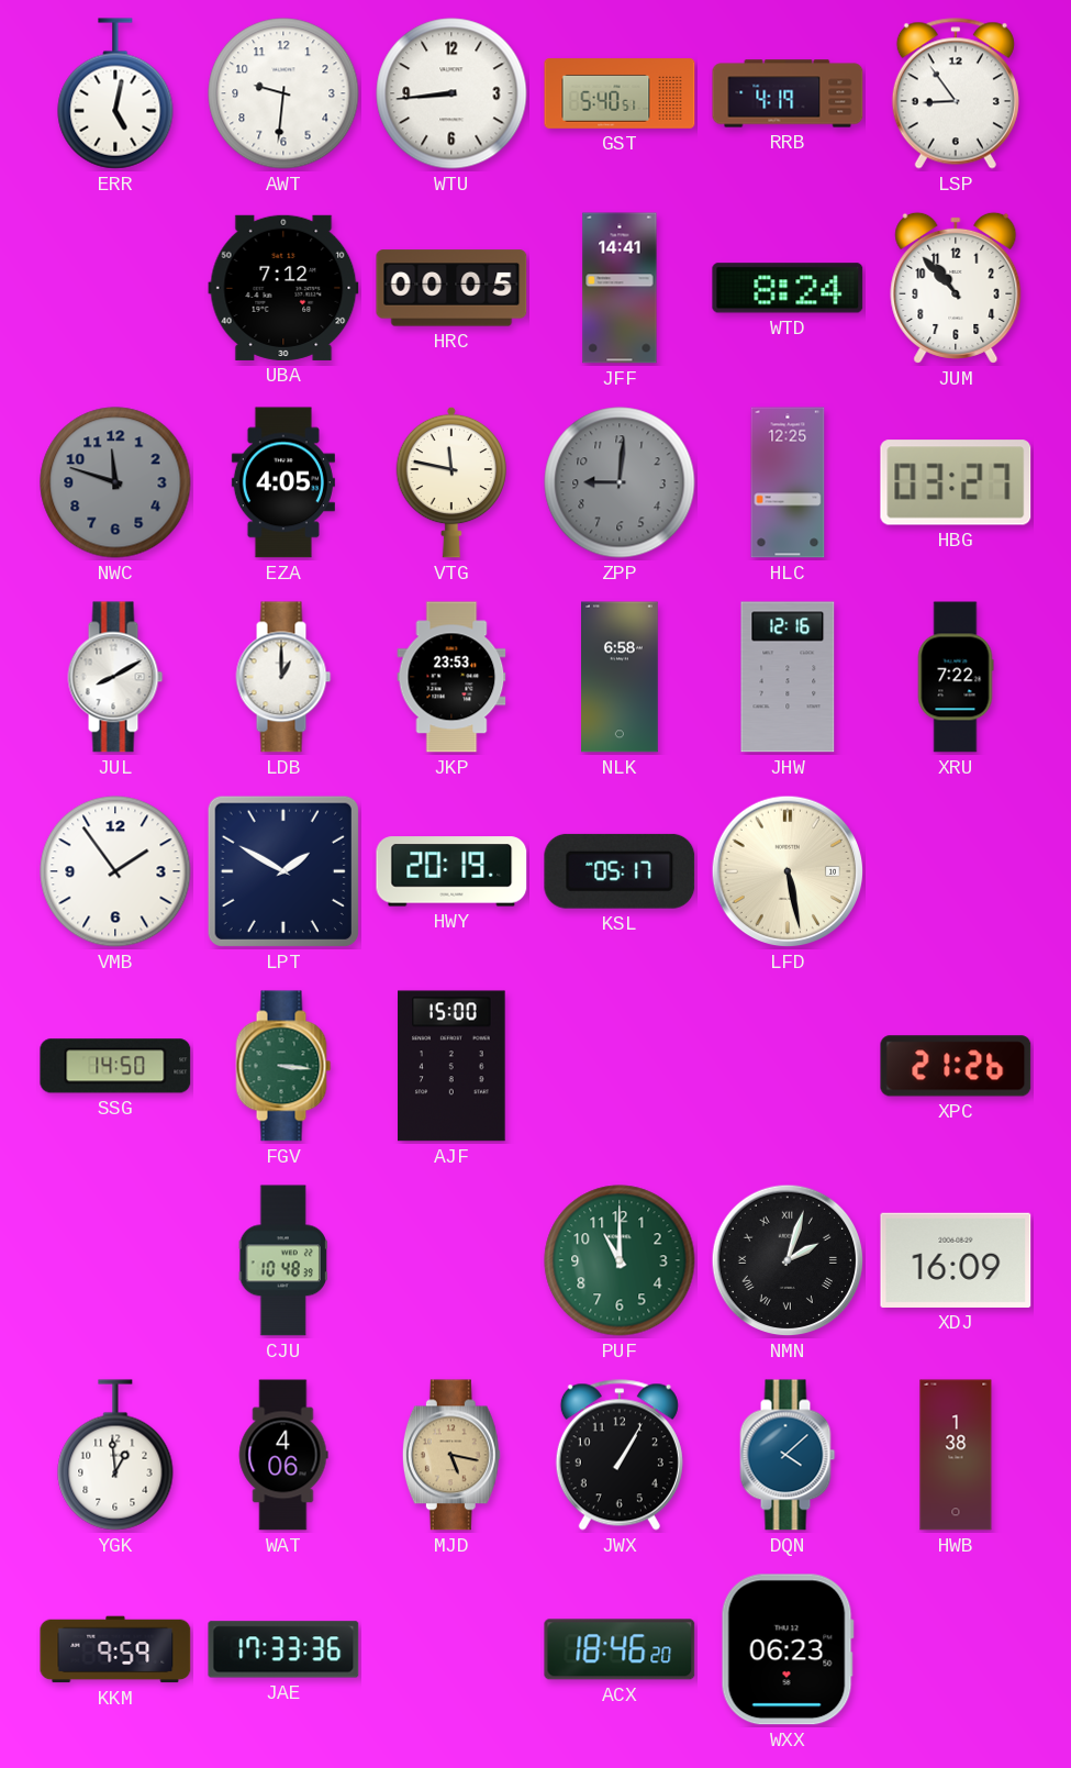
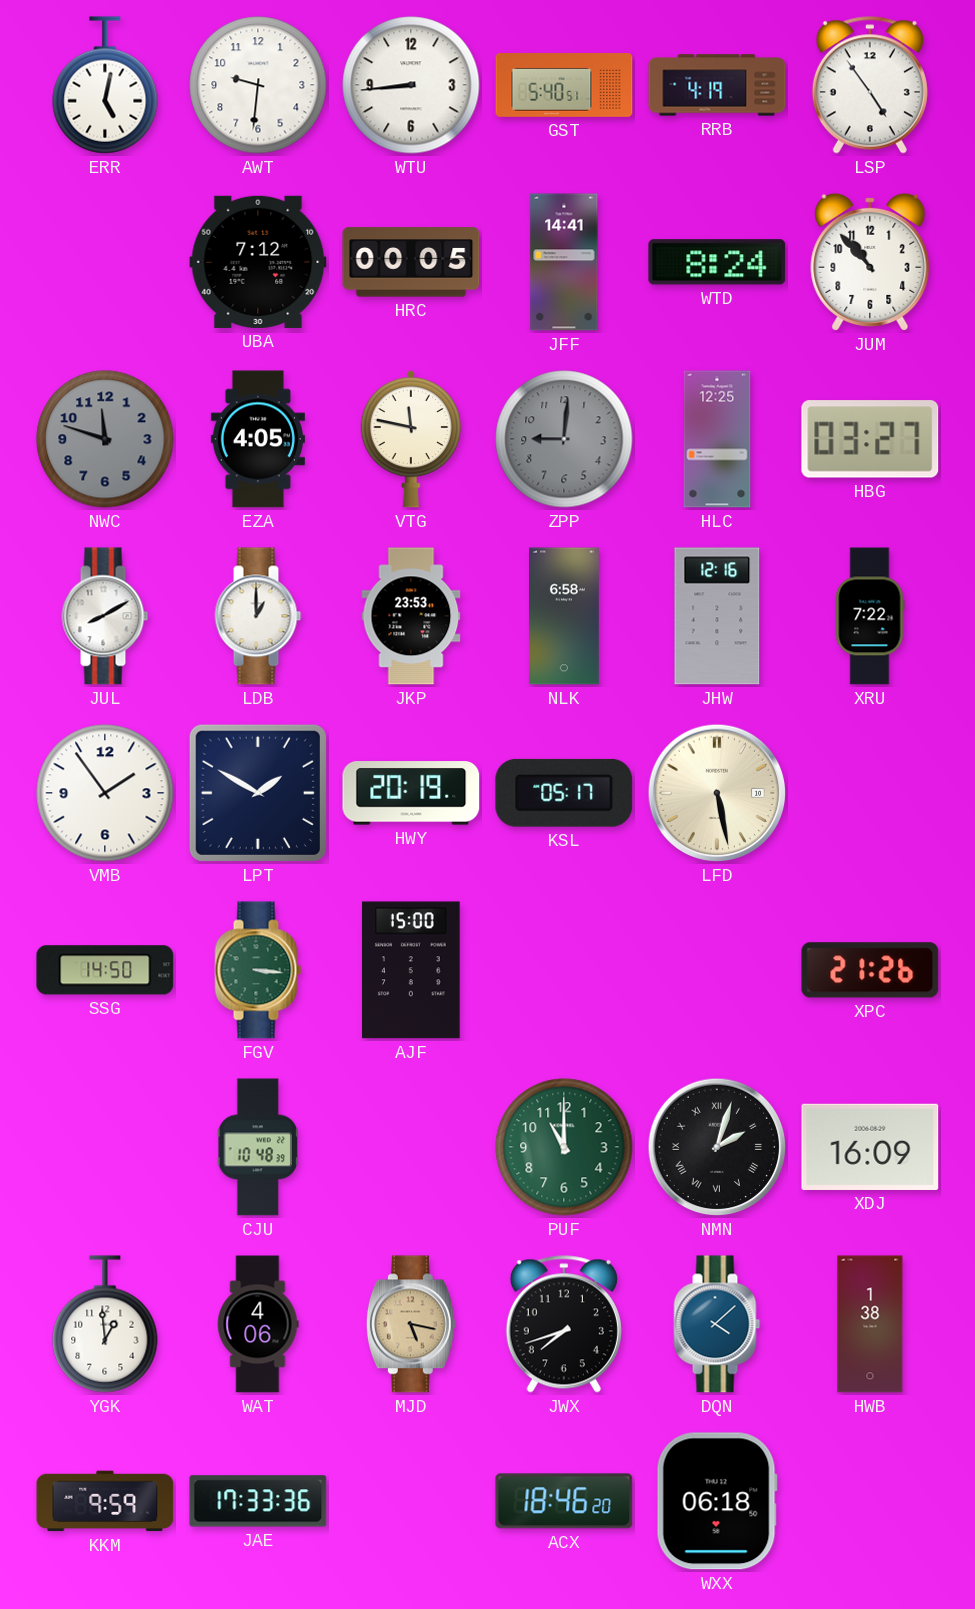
LSP: 8:54 -> 4:54
JWX: 1:05 -> 7:42
WXX: 06:23 -> 06:18
